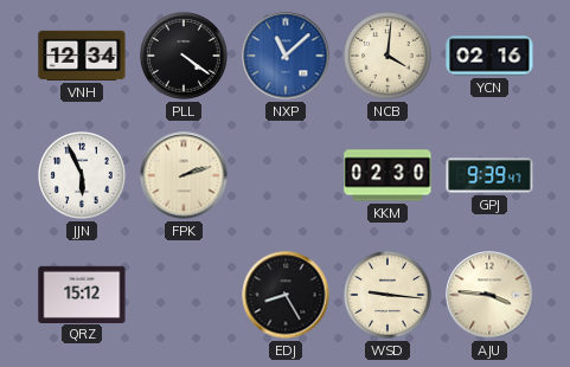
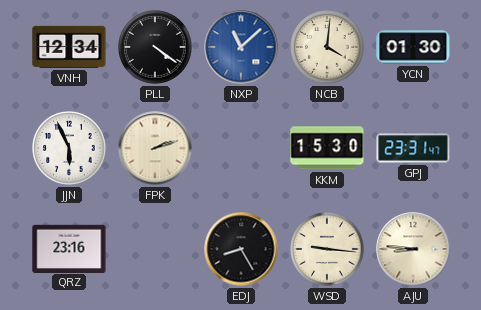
YCN: 02:16 -> 01:30
KKM: 02:30 -> 15:30
GPJ: 9:39 -> 23:31
QRZ: 15:12 -> 23:16
AJU: 3:46 -> 8:46
